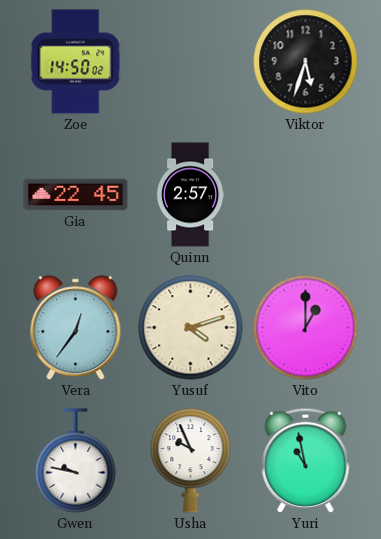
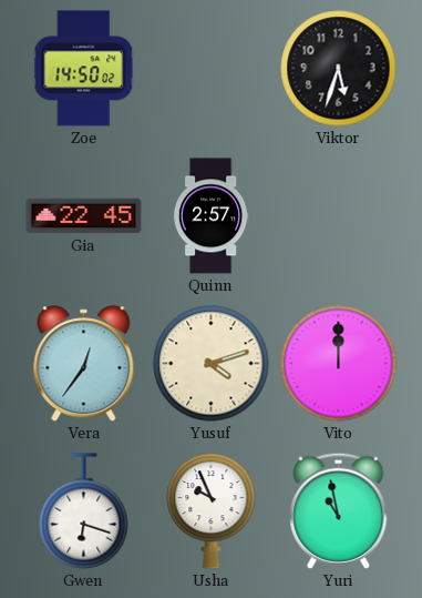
Vito: 1:00 -> 12:00
Gwen: 9:47 -> 6:18
